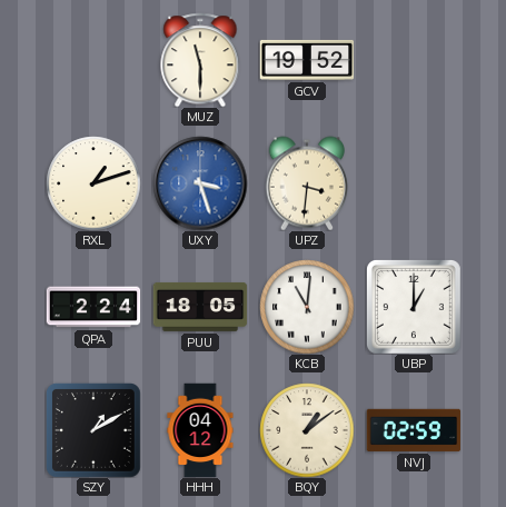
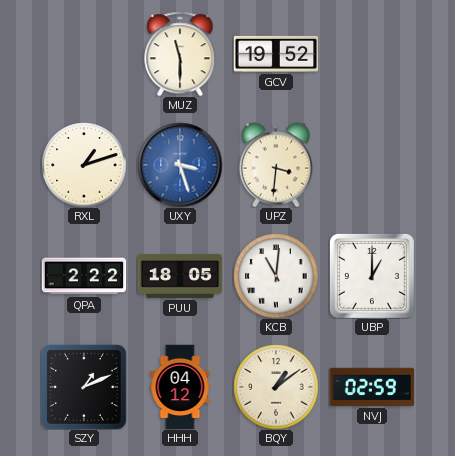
QPA: 2:24 -> 2:22
SZY: 1:10 -> 1:11
